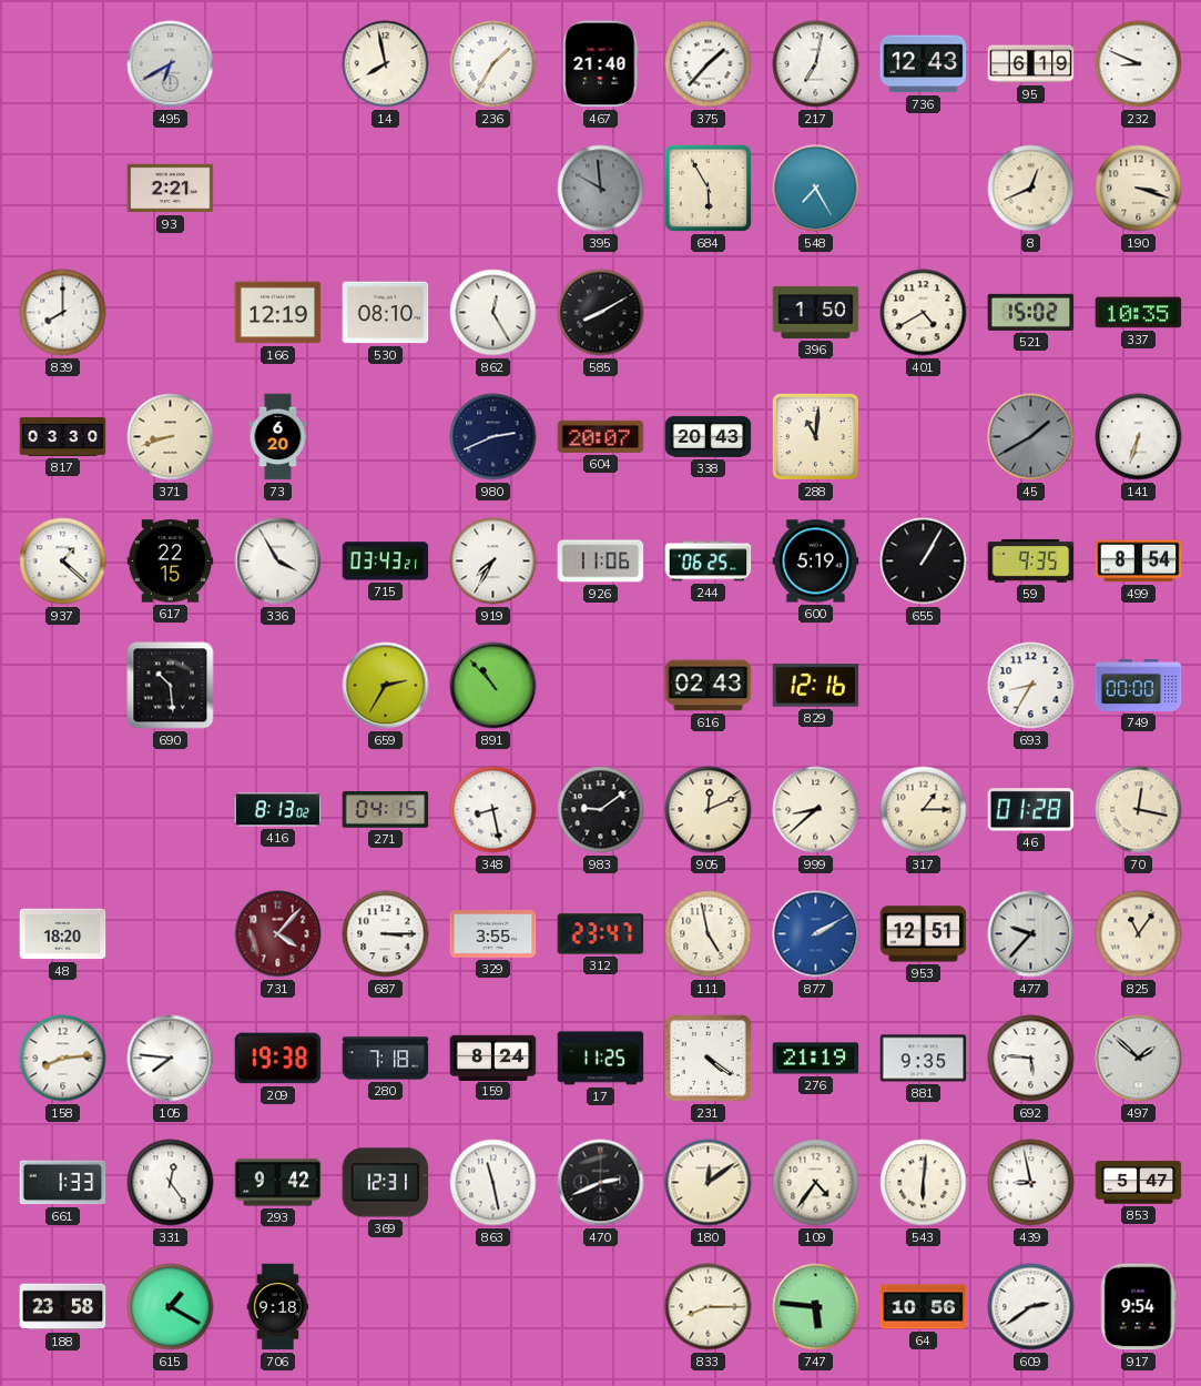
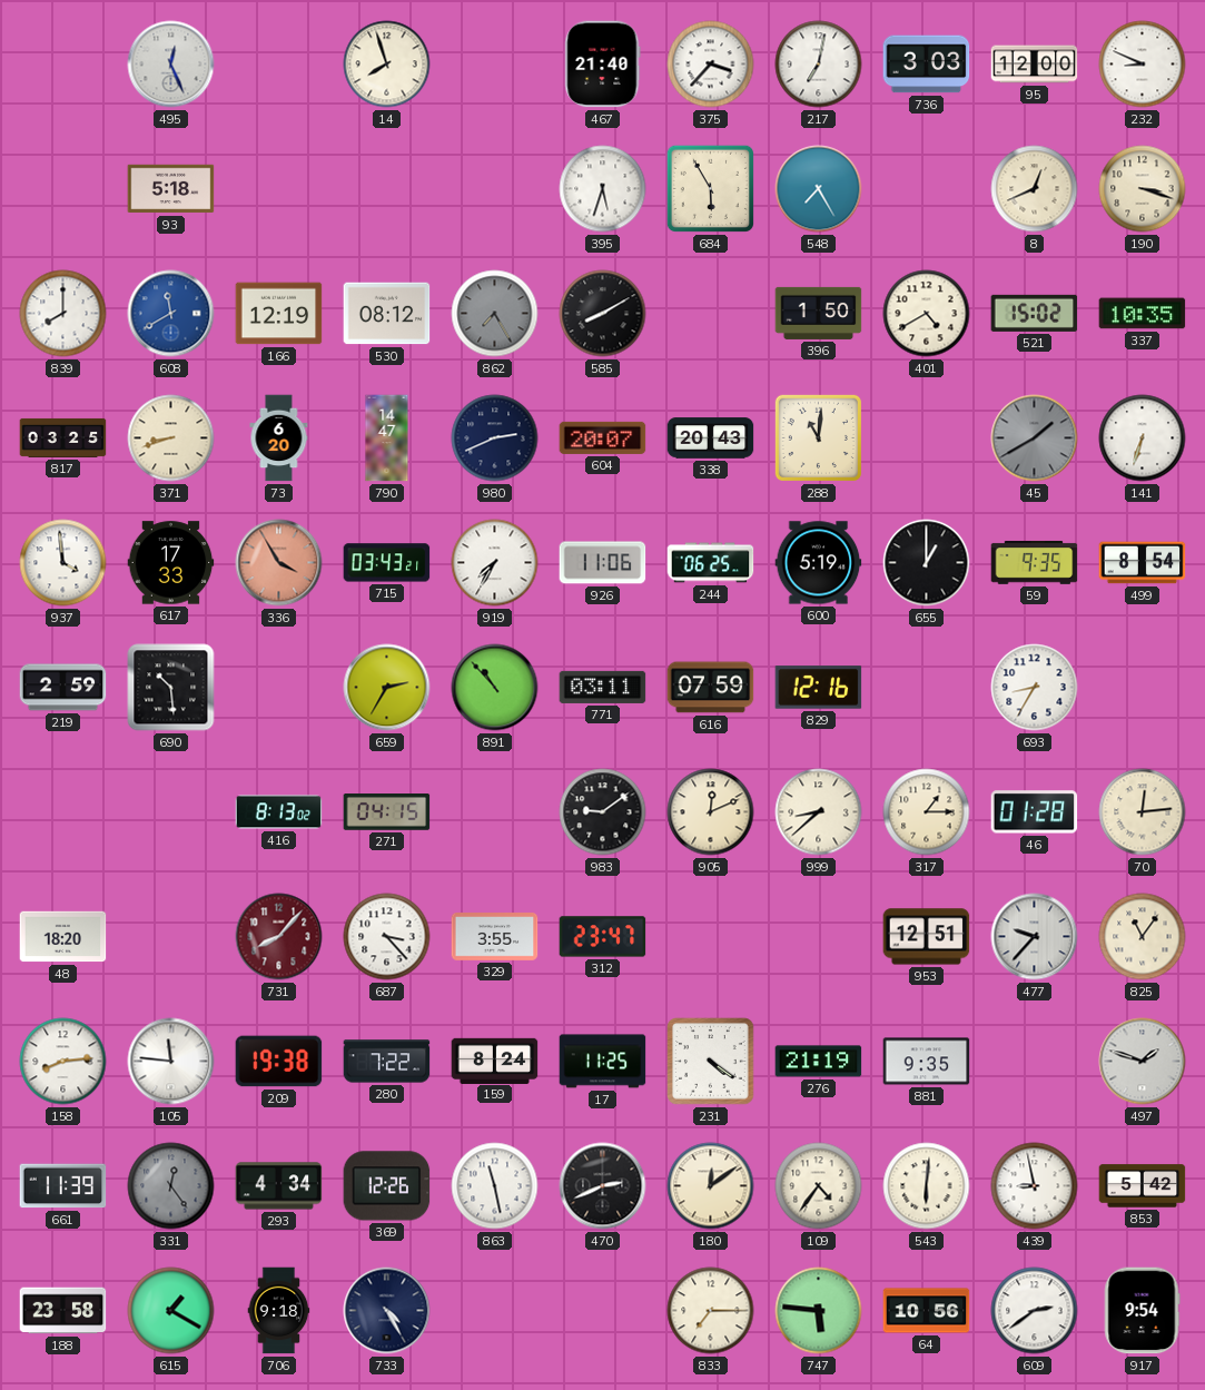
495: 6:40 -> 12:26
14: 7:58 -> 7:57
236: 1:35 -> none
375: 1:37 -> 3:37
736: 12:43 -> 3:03
95: 6:19 -> 12:00
93: 2:21 -> 5:18
395: 9:59 -> 5:33
395 dial: grey -> white
608: none -> 11:40
530: 08:10 -> 08:12
862: 12:25 -> 7:25
862 dial: white -> grey
817: 03:30 -> 03:25
790: none -> 14:47
937: 1:22 -> 3:59
617: 22:15 -> 17:33
336 dial: white -> salmon
655: 1:05 -> 1:00
219: none -> 2:59
771: none -> 03:11
616: 02:43 -> 07:59
749: 00:00 -> none
348: 8:28 -> none
70: 12:17 -> 12:14
731: 4:07 -> 8:07
687: 3:15 -> 3:23
111: 4:58 -> none
877: 2:10 -> none
105: 7:46 -> 11:46
280: 7:18 -> 7:22
692: 5:46 -> none
497: 1:52 -> 1:48
661: 1:33 -> 11:39
331 dial: white -> grey
293: 9:42 -> 4:34
369: 12:31 -> 12:26
853: 5:47 -> 5:42
733: none -> 4:25
833: 8:15 -> 7:15
